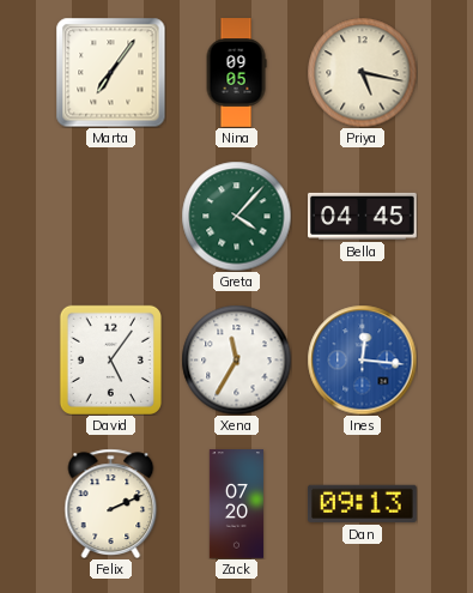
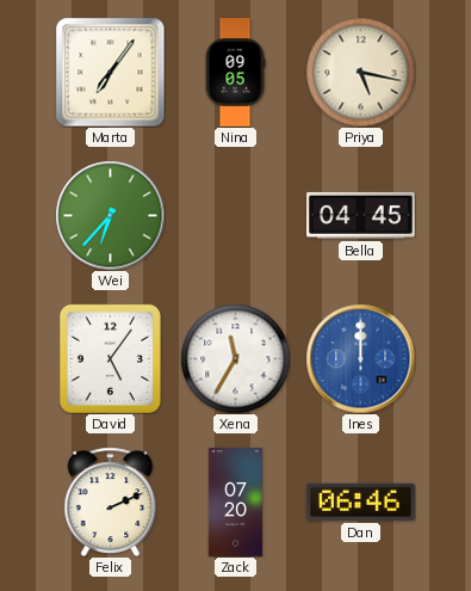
Wei: none -> 6:37
Greta: 4:07 -> none
Ines: 12:16 -> 12:00
Dan: 09:13 -> 06:46
